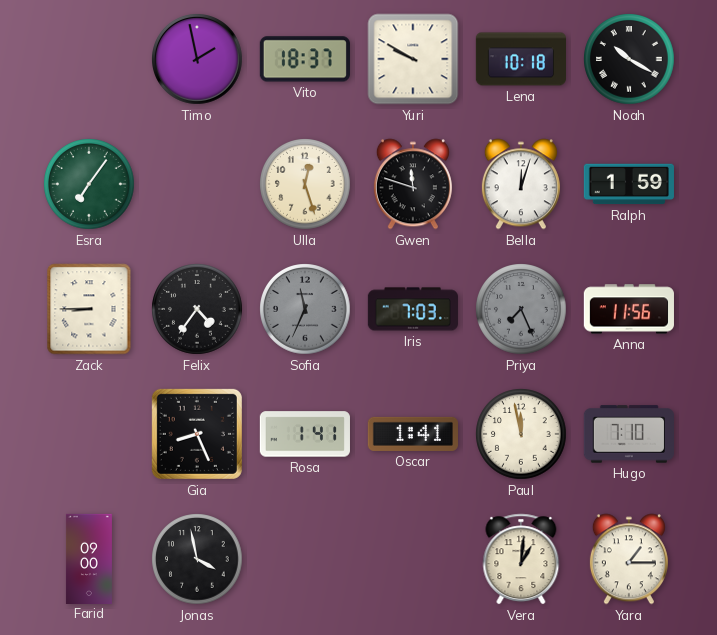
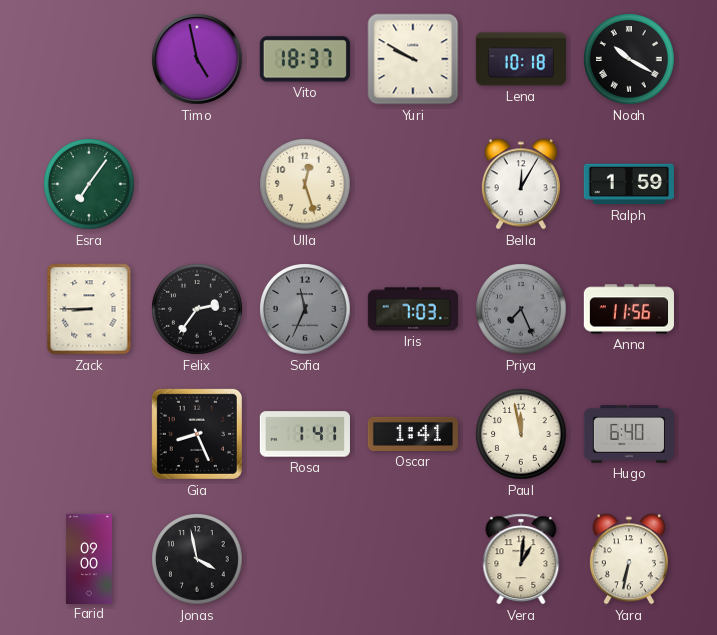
Timo: 1:58 -> 4:58
Gwen: 11:48 -> none
Bella: 12:03 -> 12:05
Felix: 4:36 -> 2:36
Hugo: 7:10 -> 6:40
Yara: 1:15 -> 6:32
